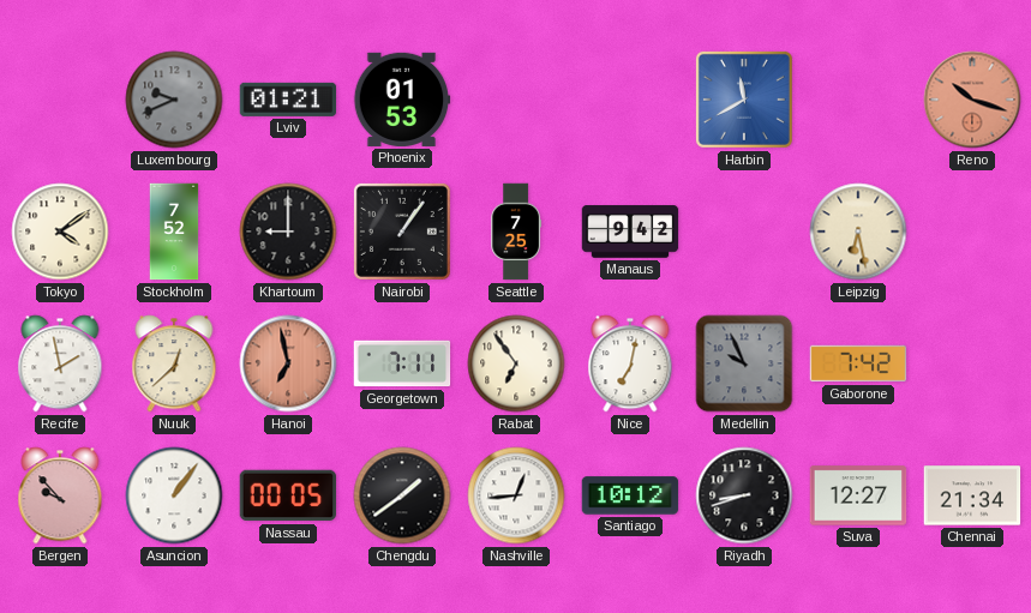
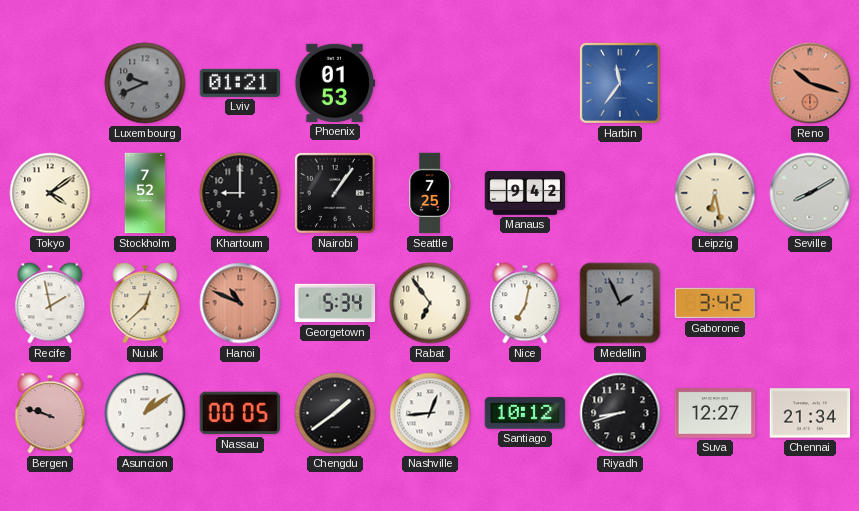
Harbin: 11:40 -> 11:36
Seville: none -> 8:10
Hanoi: 6:58 -> 10:49
Georgetown: 7:11 -> 5:34
Medellin: 9:56 -> 1:56
Gaborone: 7:42 -> 3:42
Bergen: 9:53 -> 9:48
Asuncion: 1:06 -> 1:09
